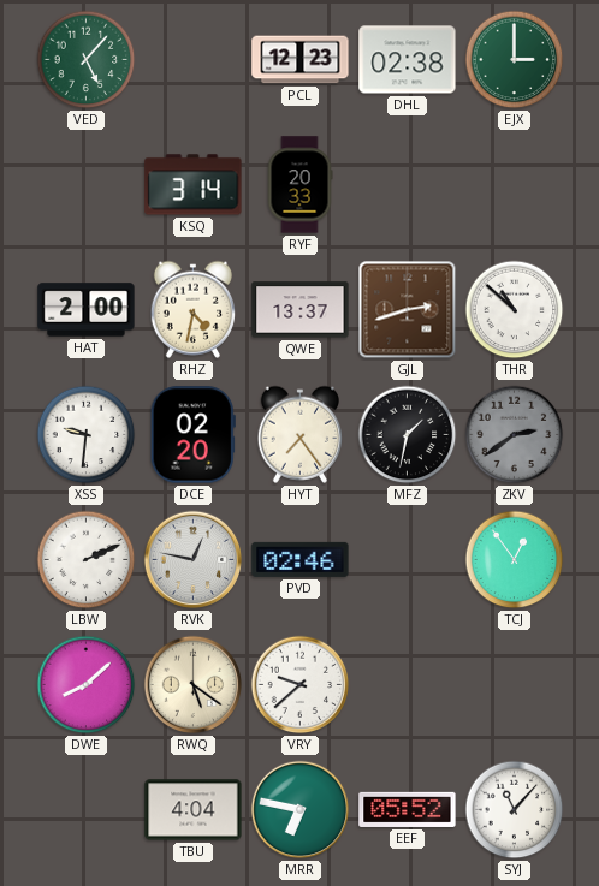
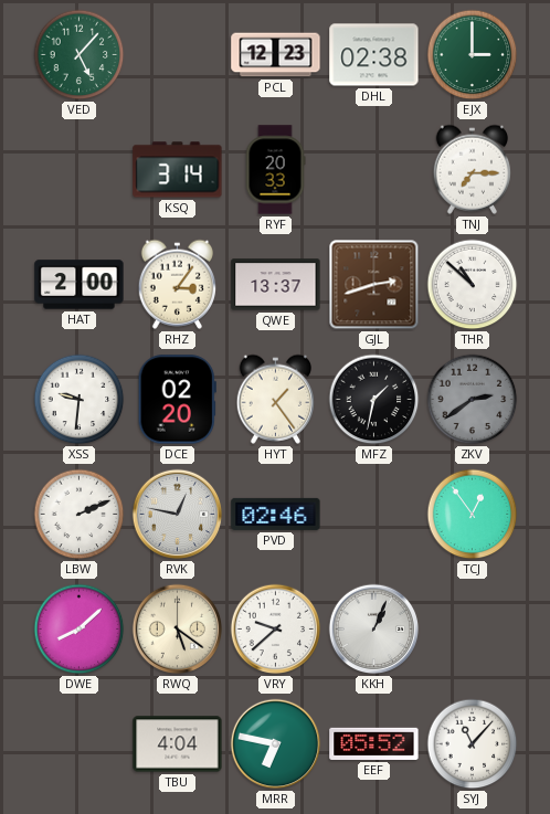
TNJ: none -> 7:15
RHZ: 4:32 -> 3:06
HYT: 7:24 -> 1:24
KKH: none -> 1:04
